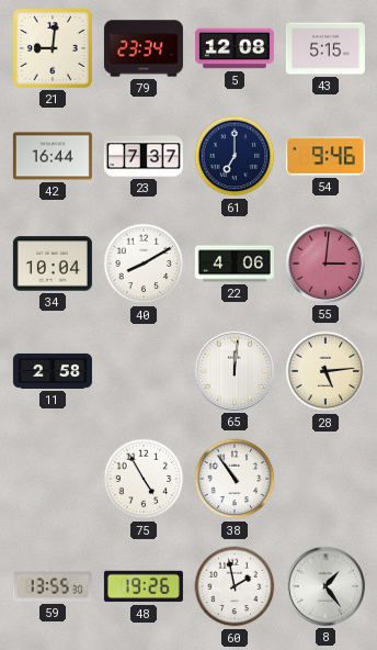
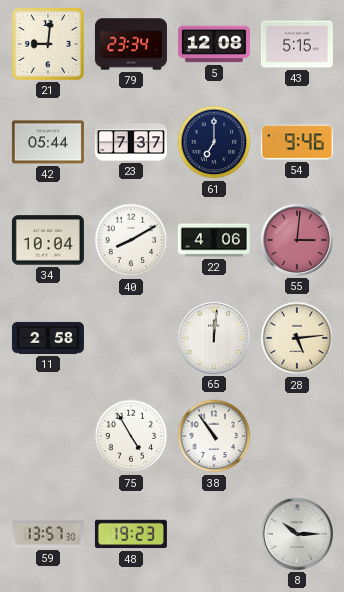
42: 16:44 -> 05:44
59: 13:55 -> 13:57
48: 19:26 -> 19:23
60: 1:58 -> none
8: 1:24 -> 10:15
